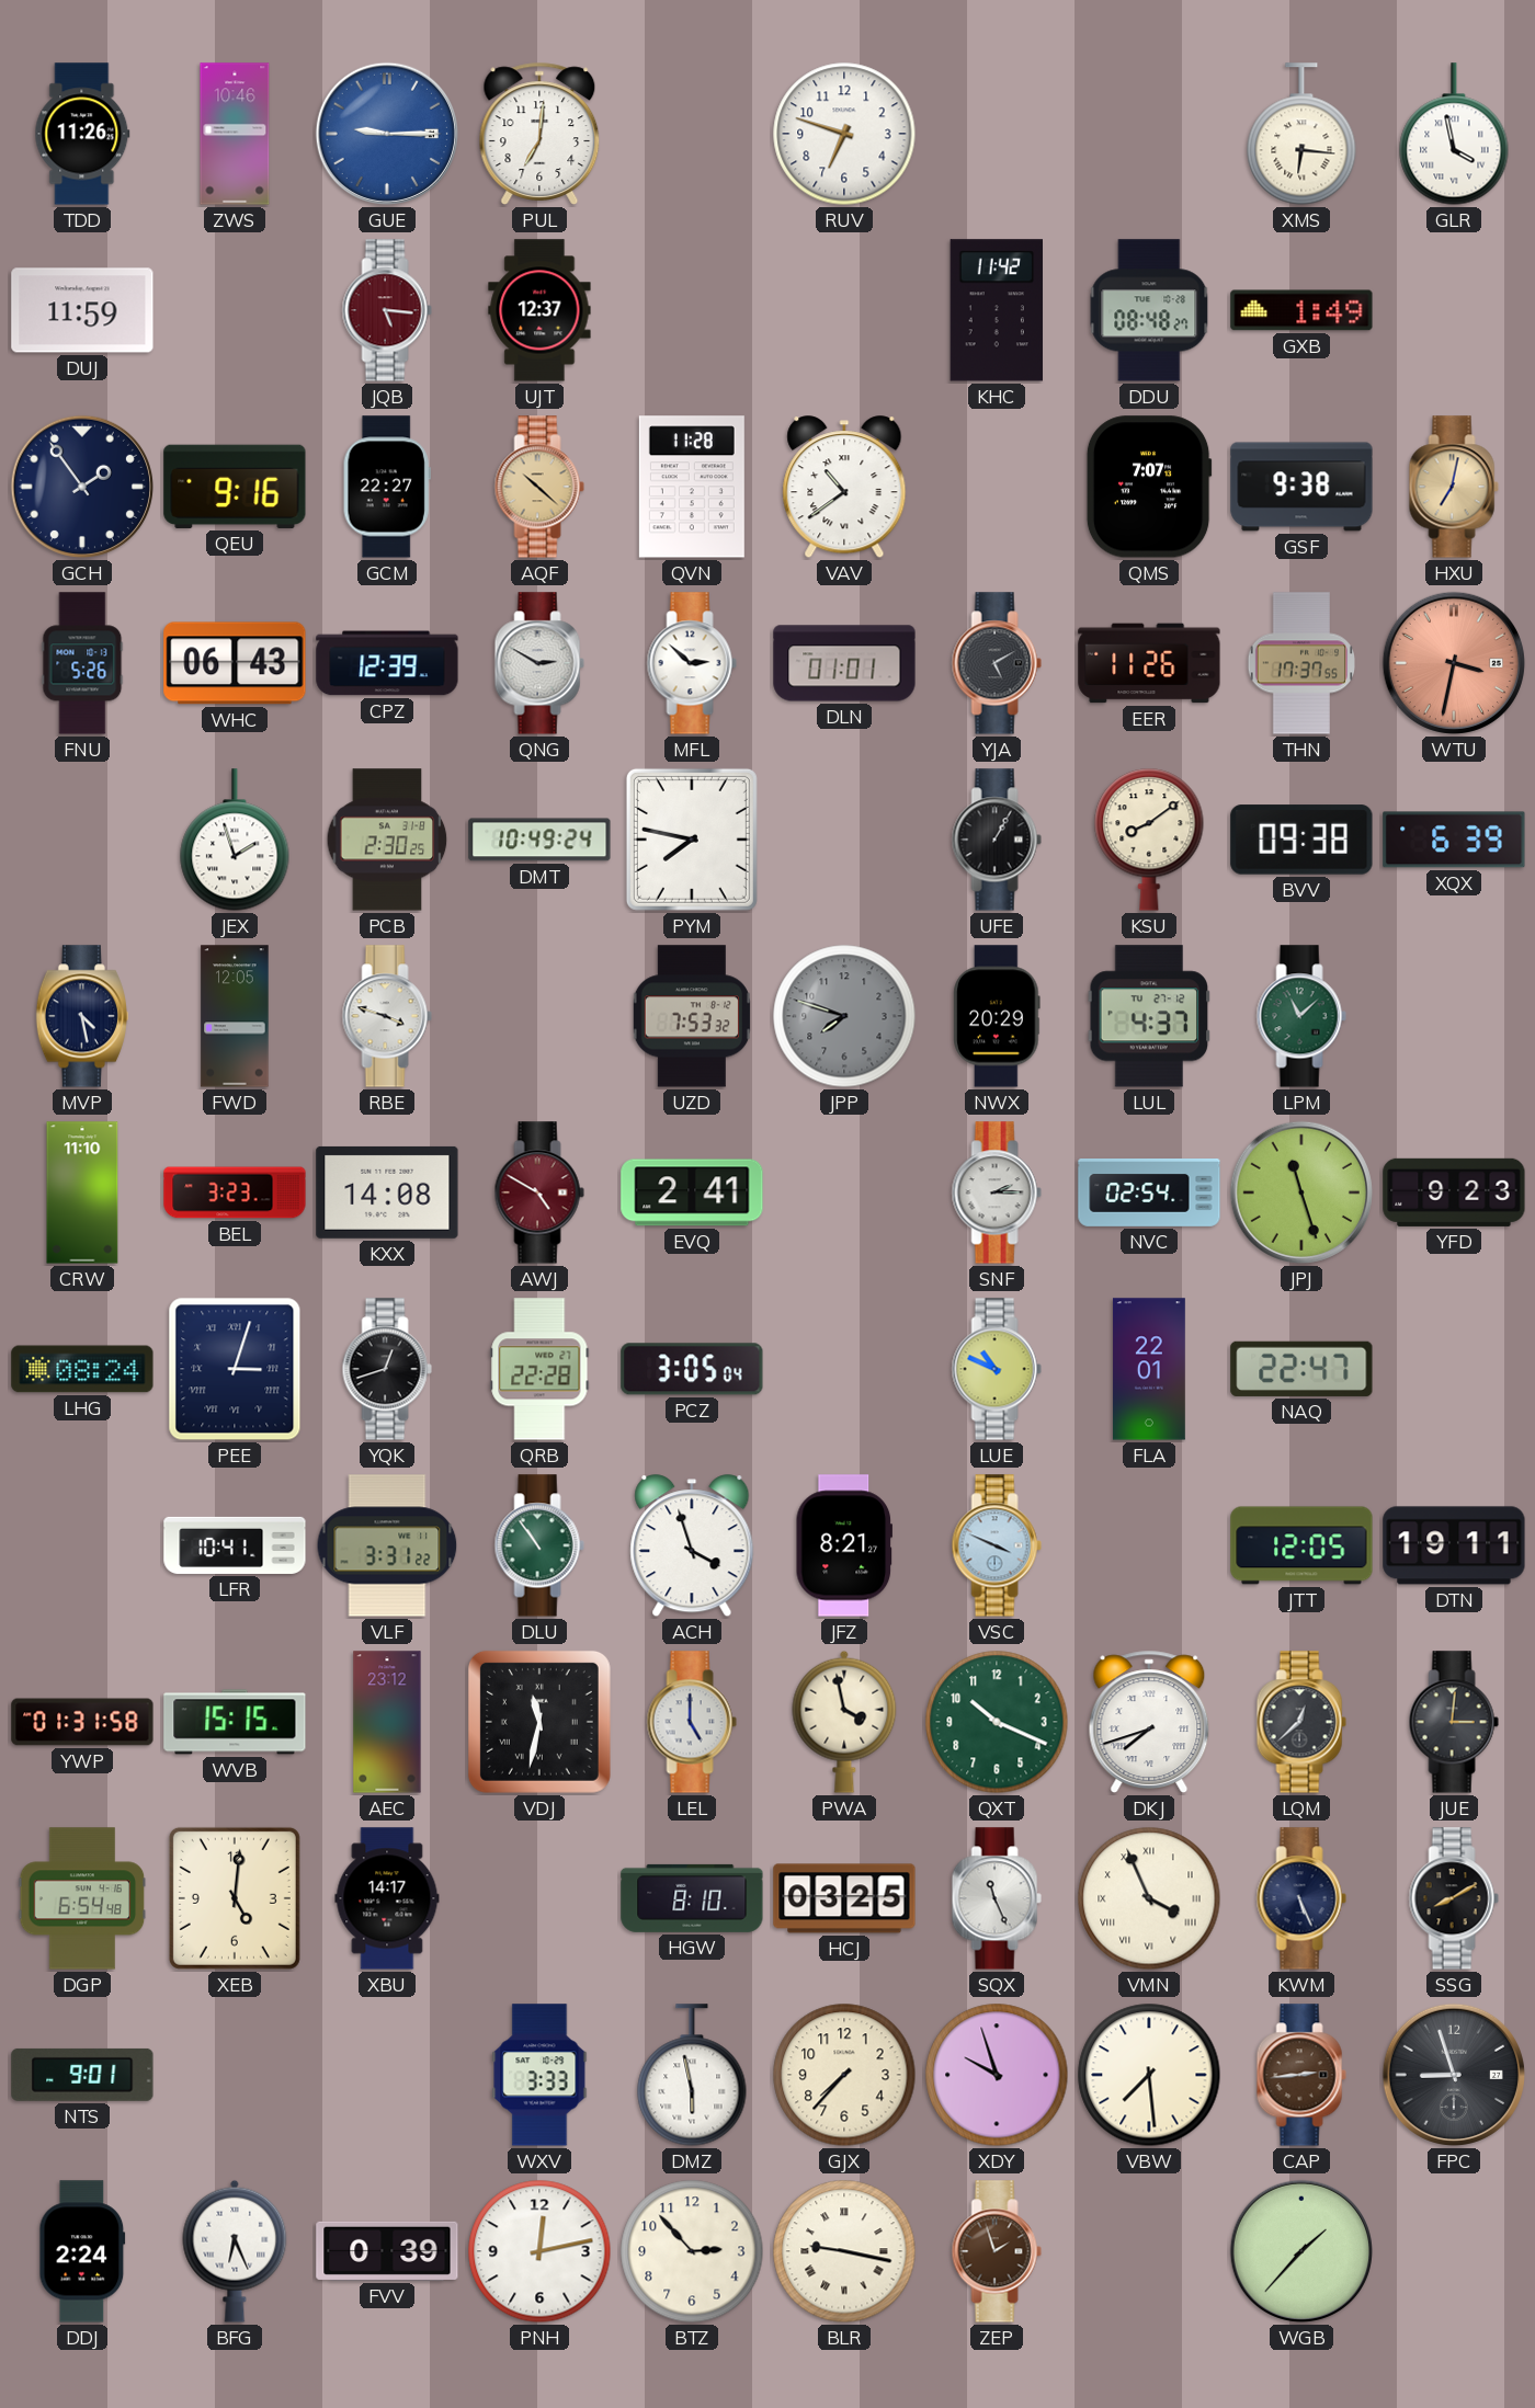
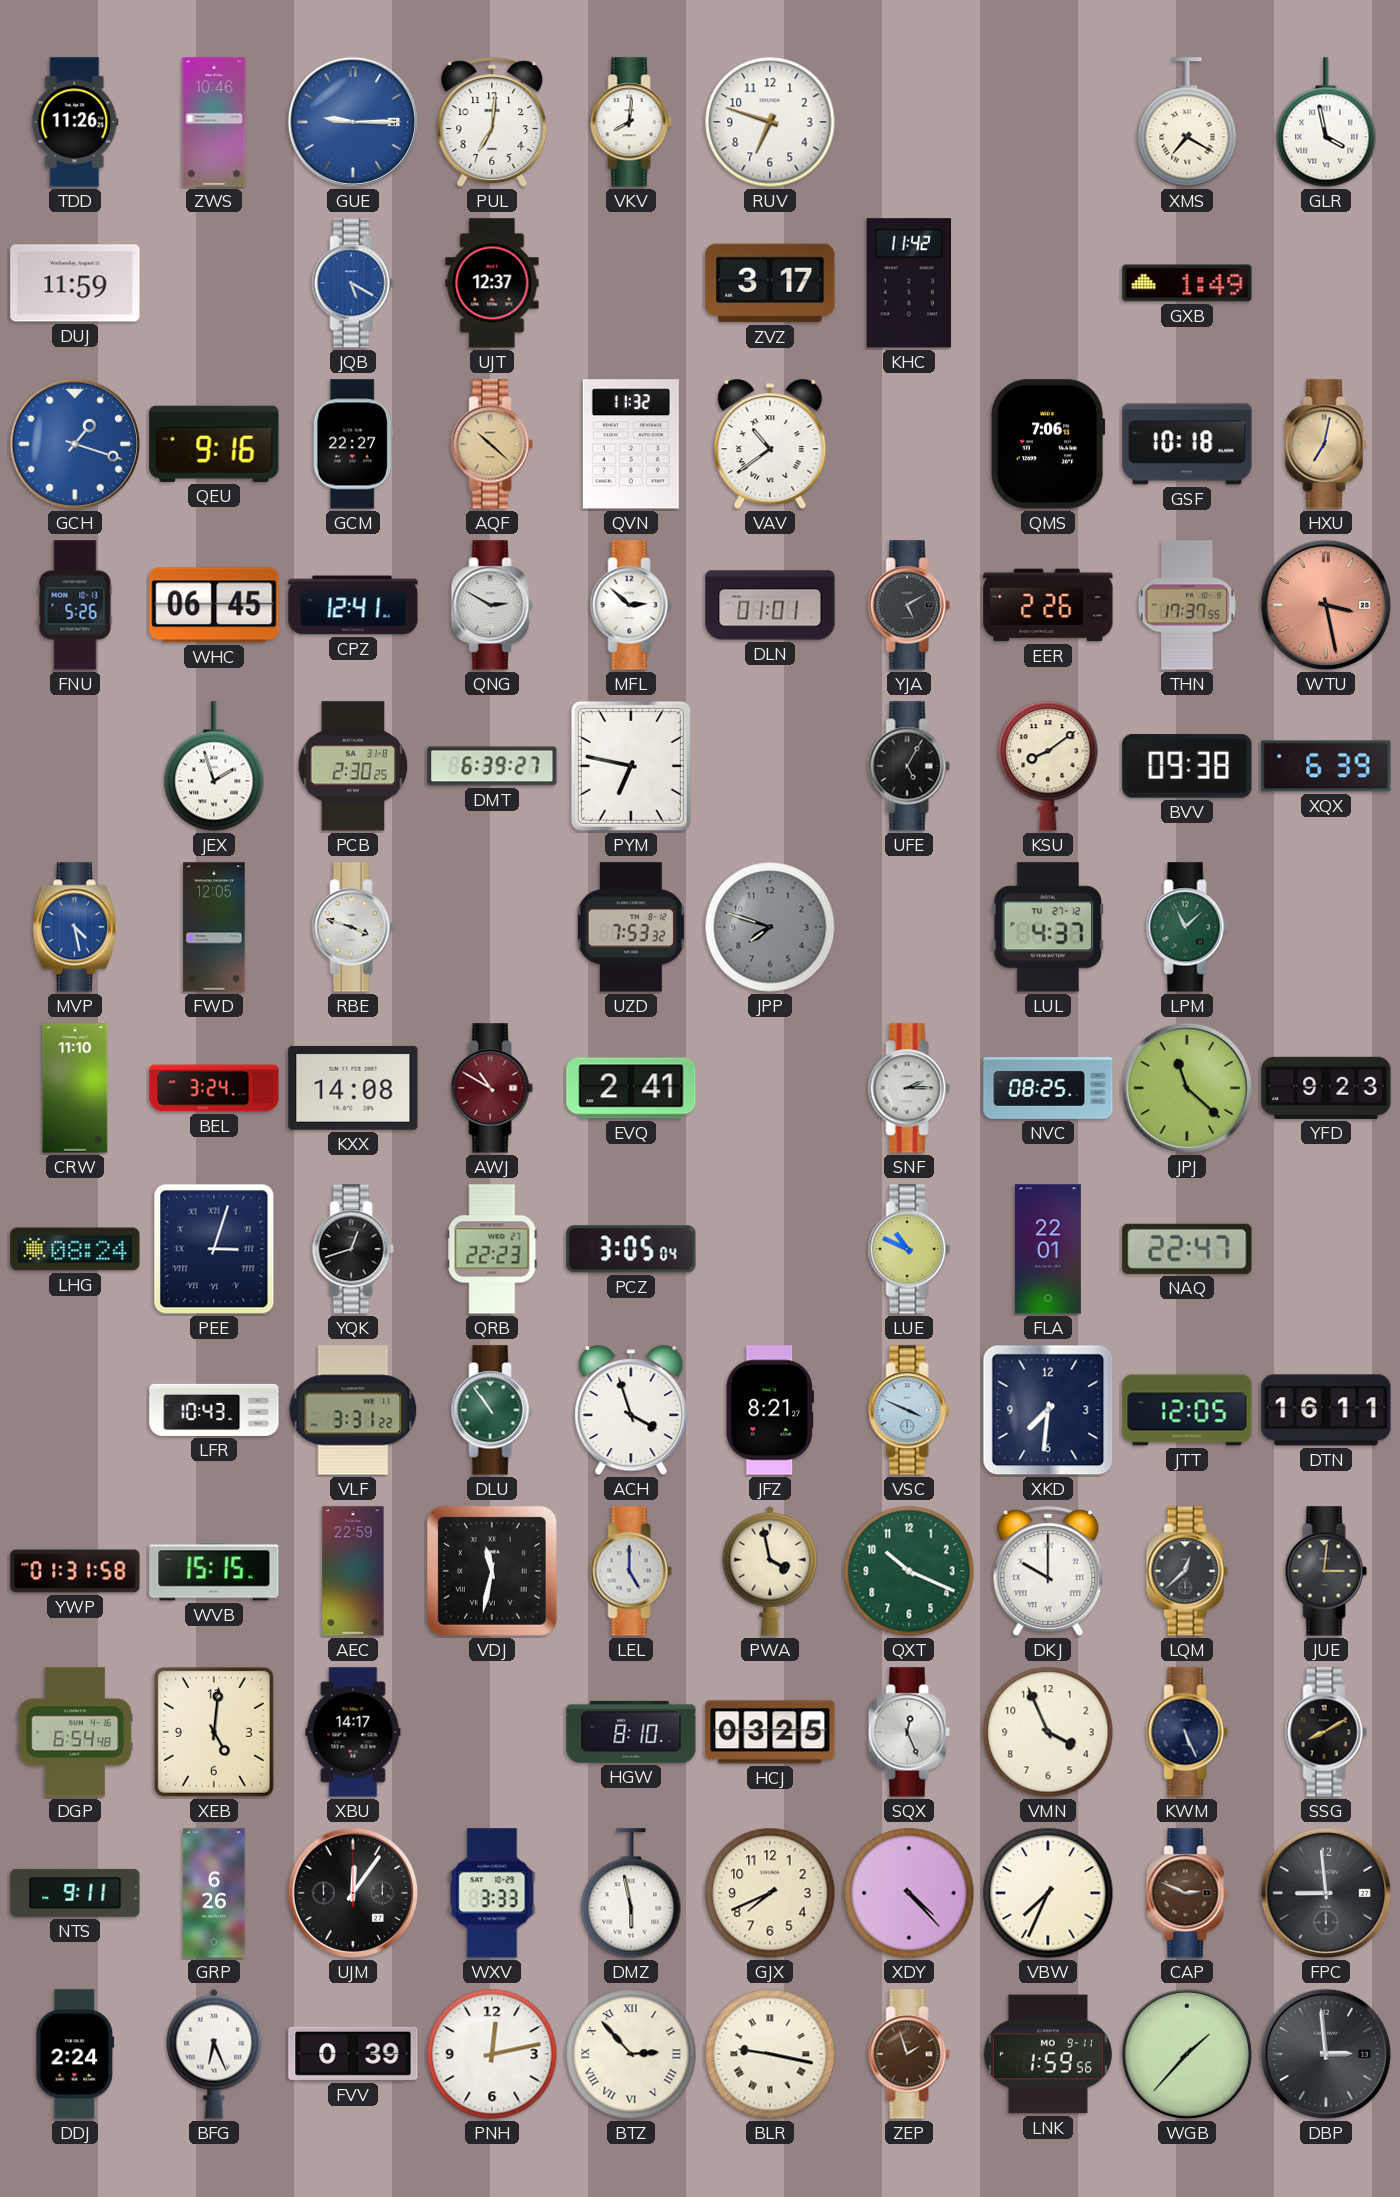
VKV: none -> 8:01
XMS: 6:16 -> 7:20
JQB: 5:16 -> 5:20
JQB dial: burgundy -> blue
ZVZ: none -> 3:17
DDU: 08:48 -> none
GCH: 1:54 -> 1:18
GCH dial: navy -> blue
QVN: 11:28 -> 11:32
QMS: 7:07 -> 7:06
GSF: 9:38 -> 10:18
WHC: 06:43 -> 06:45
CPZ: 12:39 -> 12:41
EER: 11:26 -> 2:26
WTU: 3:32 -> 3:28
DMT: 10:49 -> 6:39
PYM: 7:47 -> 6:47
UFE: 1:05 -> 5:05
MVP dial: navy -> blue
NWX: 20:29 -> none
BEL: 3:23 -> 3:24
AWJ: 4:50 -> 10:50
NVC: 02:54 -> 08:25
JPJ: 11:27 -> 11:22
QRB: 22:28 -> 22:23
LFR: 10:41 -> 10:43
XKD: none -> 7:31
DTN: 19:11 -> 16:11
AEC: 23:12 -> 22:59
DKJ: 7:42 -> 10:00
SQX: 11:26 -> 12:26
VMN numerals: Roman -> Arabic
NTS: 9:01 -> 9:11
GRP: none -> 6:26
UJM: none -> 12:06
GJX: 7:37 -> 7:41
XDY: 9:57 -> 4:23
VBW: 7:29 -> 7:34
CAP: 2:44 -> 2:49
FPC: 8:57 -> 8:59
BTZ numerals: Arabic -> Roman
LNK: none -> 1:59
DBP: none -> 2:59
